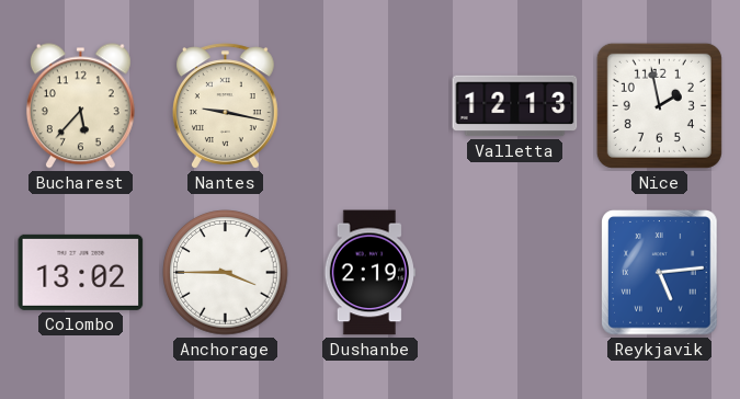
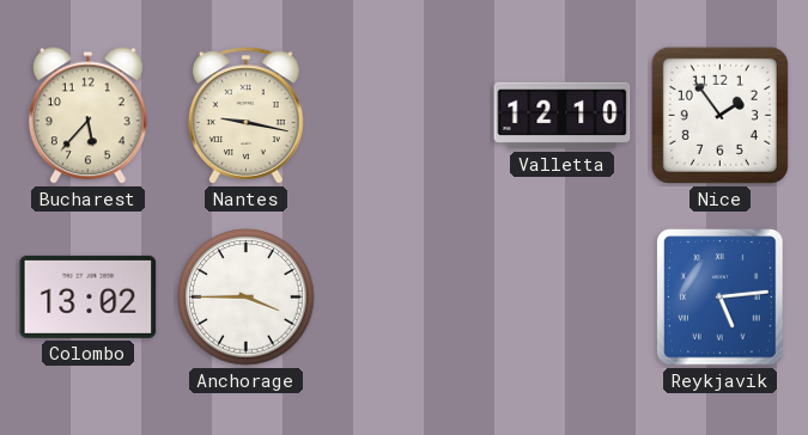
Valletta: 12:13 -> 12:10
Nice: 1:58 -> 1:54
Dushanbe: 2:19 -> none
